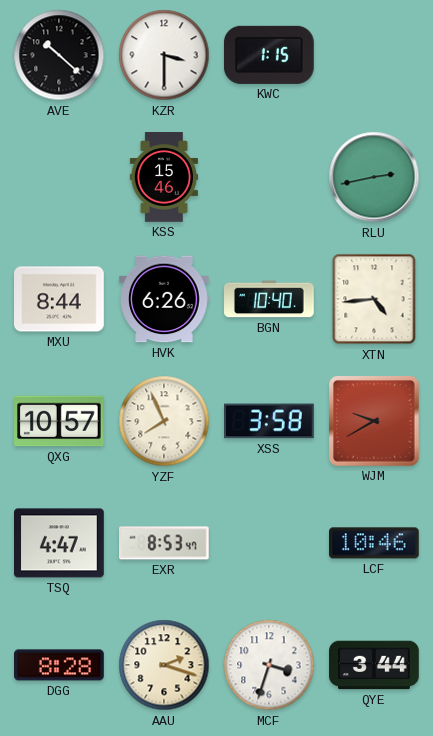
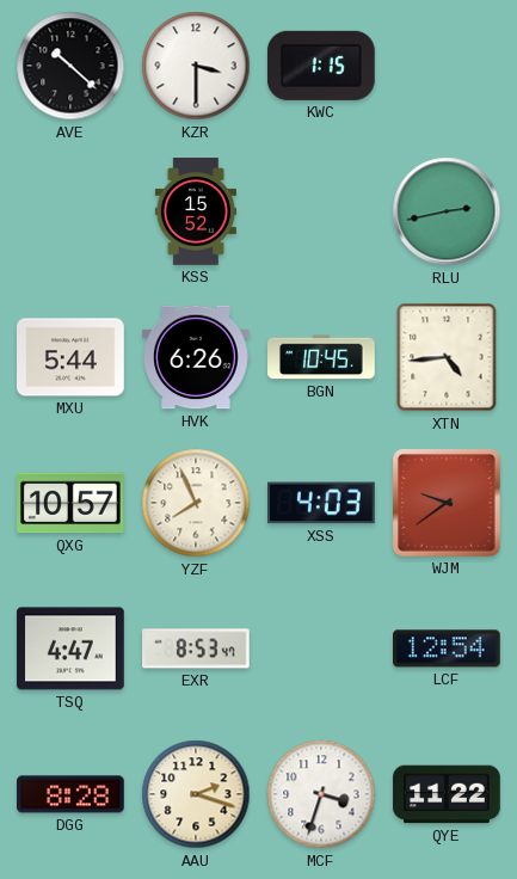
KSS: 15:46 -> 15:52
MXU: 8:44 -> 5:44
BGN: 10:40 -> 10:45
XSS: 3:58 -> 4:03
WJM: 9:40 -> 9:39
LCF: 10:46 -> 12:54
QYE: 3:44 -> 11:22
